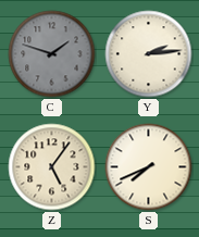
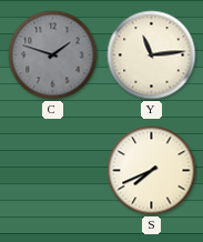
Y: 2:14 -> 11:14
Z: 5:06 -> none
